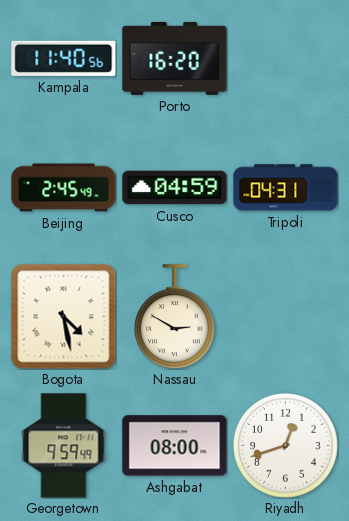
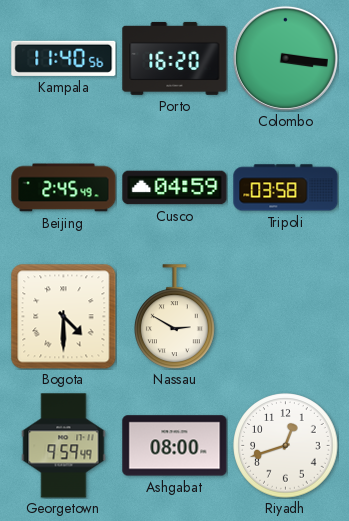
Colombo: none -> 3:16
Tripoli: 04:31 -> 03:58
Bogota: 4:28 -> 4:30
